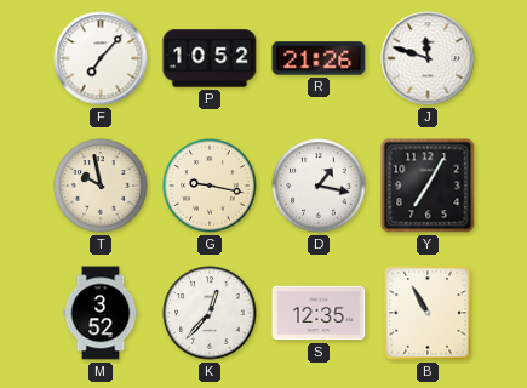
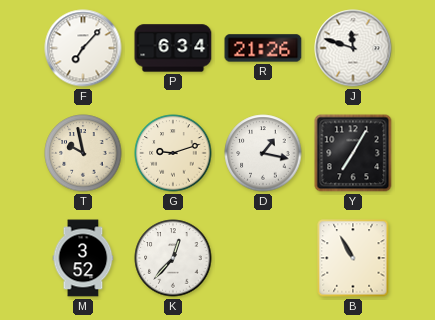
P: 10:52 -> 6:34
G: 9:17 -> 9:12
S: 12:35 -> none
